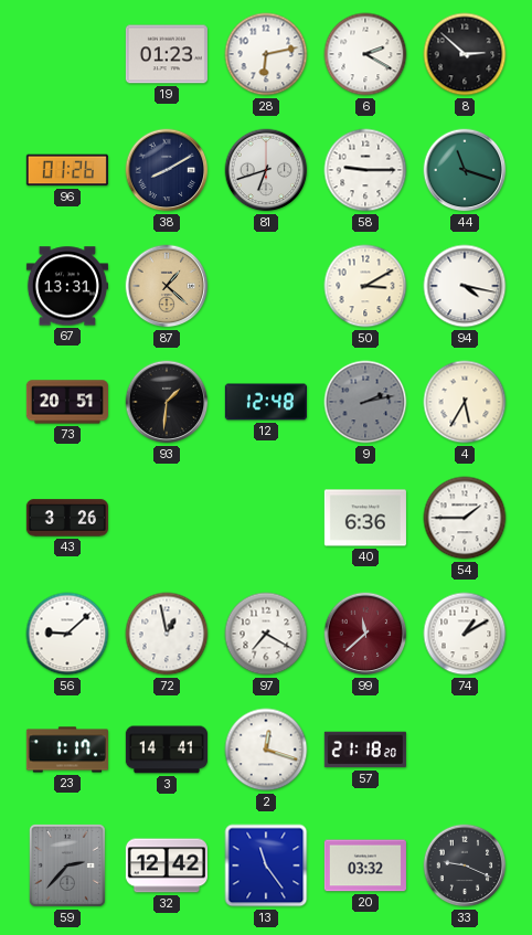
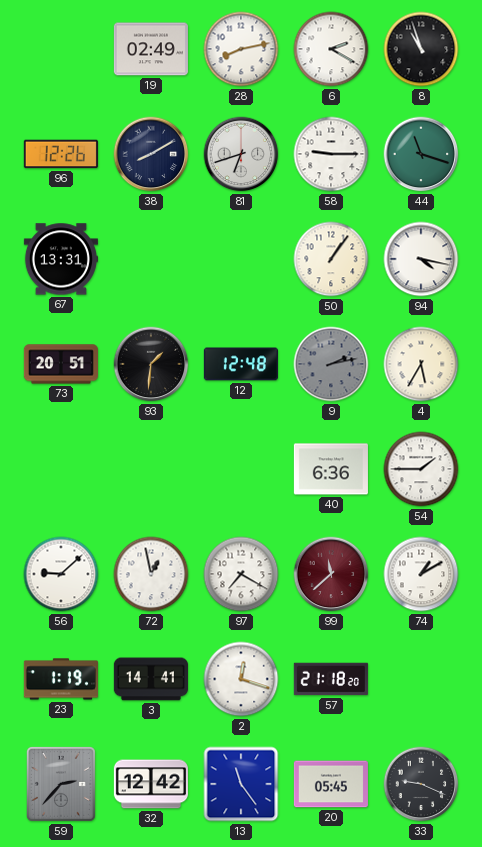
19: 01:23 -> 02:49
28: 6:13 -> 8:13
8: 2:52 -> 10:57
96: 01:26 -> 12:26
87: 1:22 -> none
50: 3:10 -> 1:06
43: 3:26 -> none
23: 1:17 -> 1:19
20: 03:32 -> 05:45
